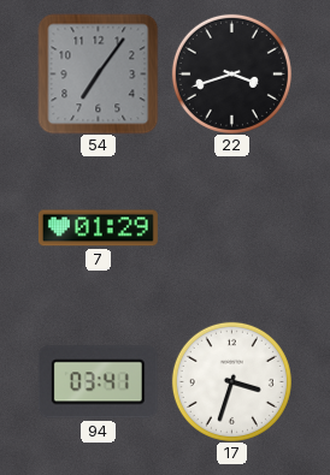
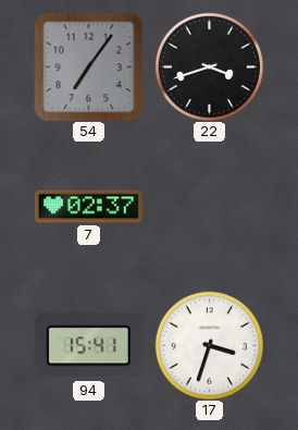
7: 01:29 -> 02:37
94: 03:41 -> 15:41
